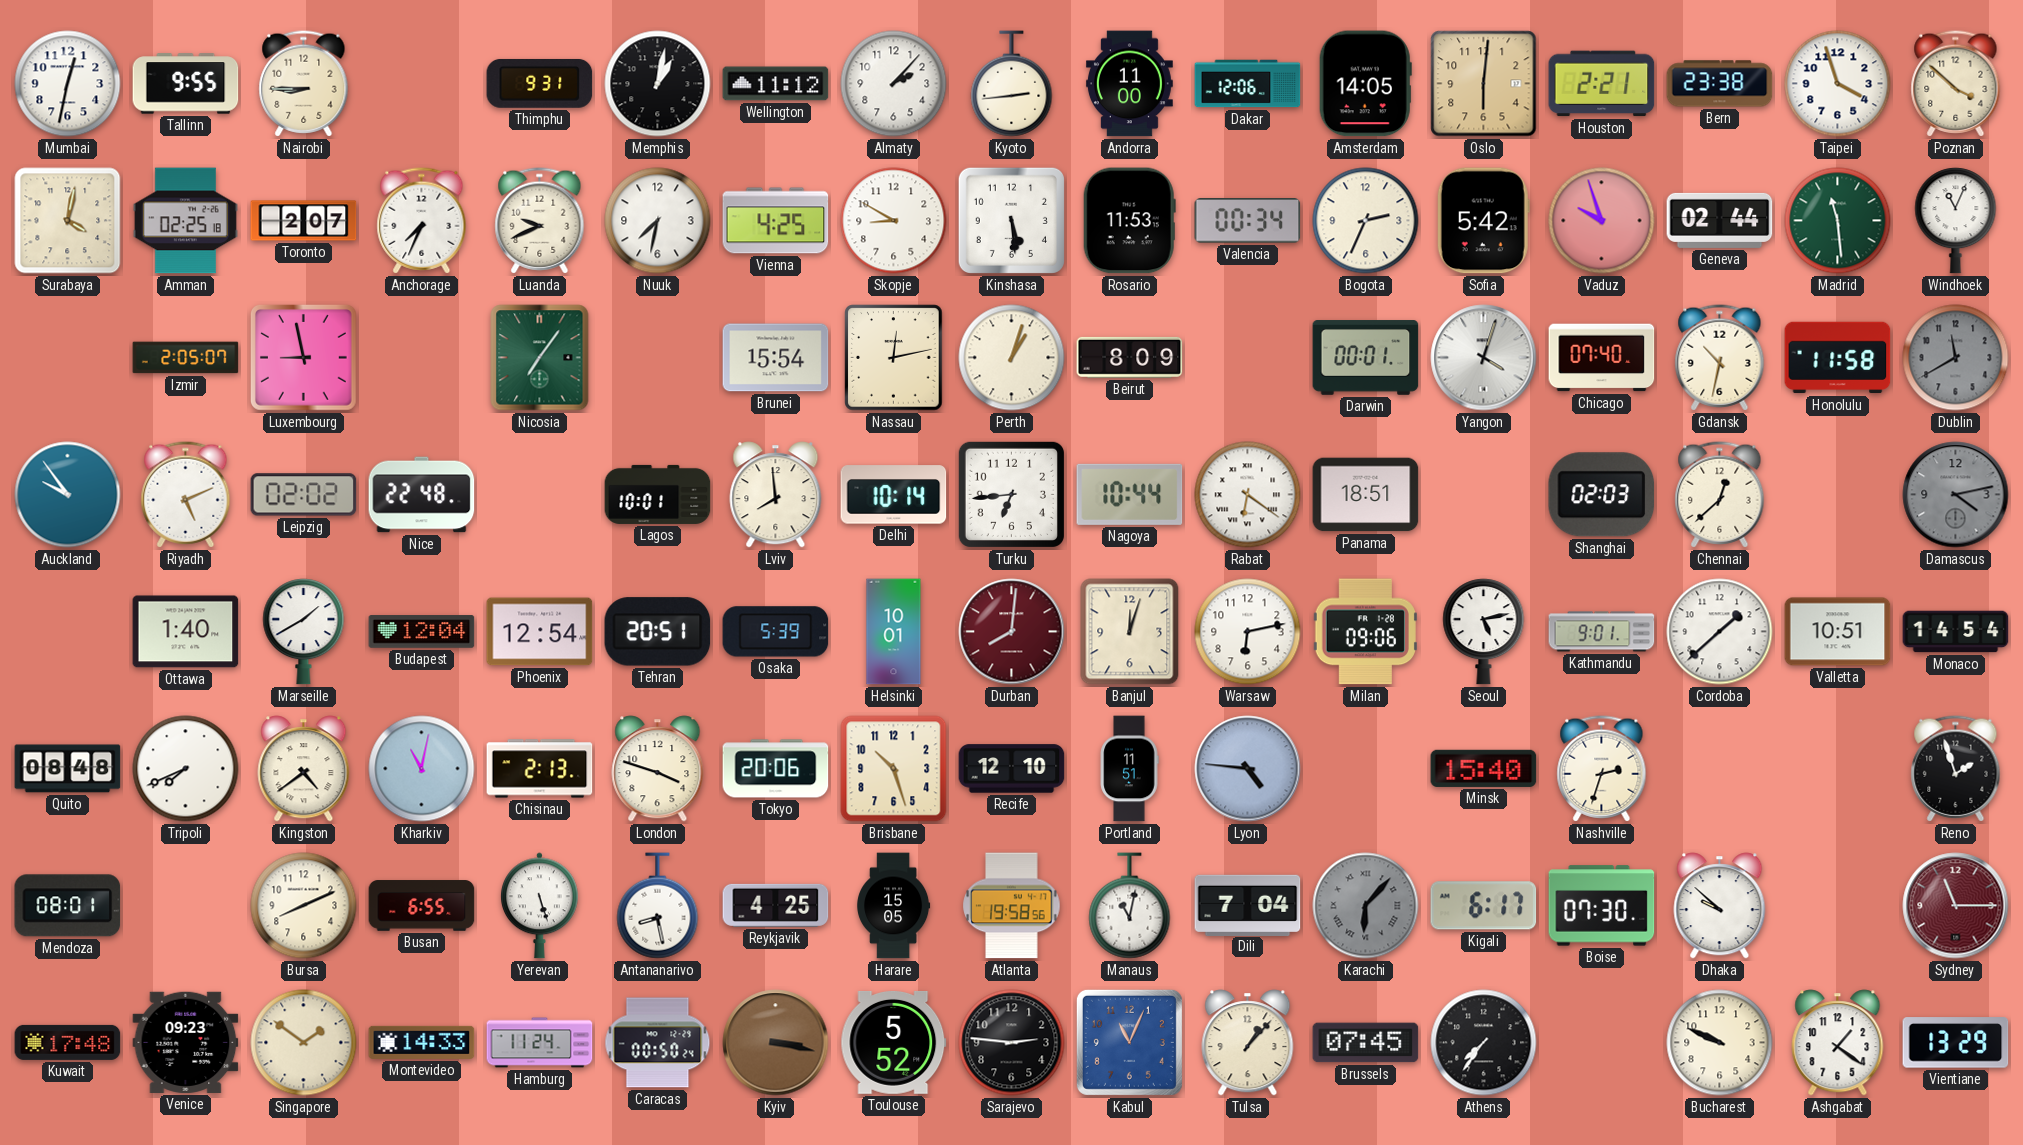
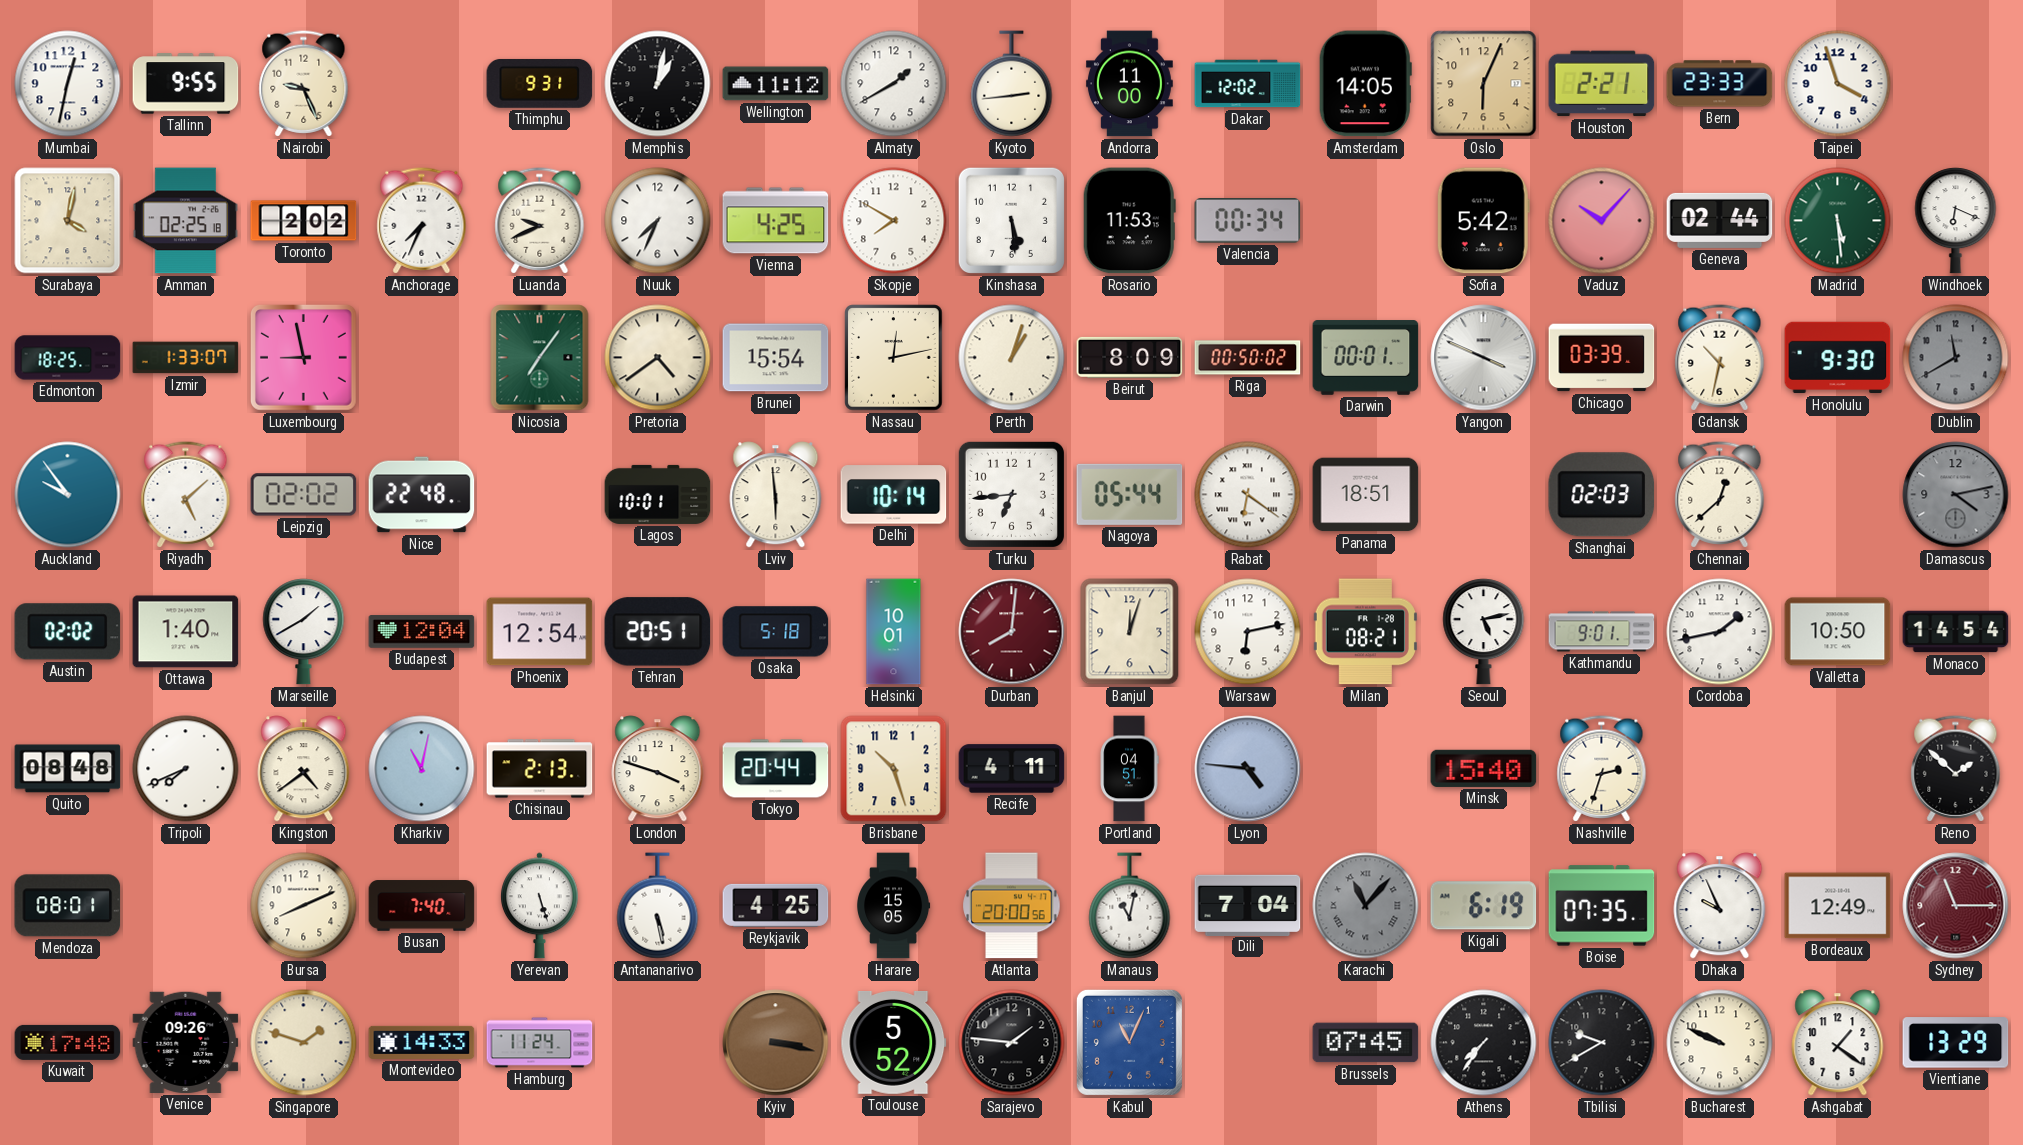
Nairobi: 8:45 -> 9:26
Almaty: 2:07 -> 1:40
Dakar: 12:06 -> 12:02
Oslo: 6:01 -> 6:04
Bern: 23:38 -> 23:33
Poznan: 3:52 -> none
Toronto: 2:07 -> 2:02
Nuuk: 7:32 -> 7:34
Skopje: 8:50 -> 7:50
Bogota: 2:34 -> none
Vaduz: 9:57 -> 10:07
Madrid: 11:29 -> 5:29
Windhoek: 11:04 -> 6:19
Edmonton: none -> 18:25
Izmir: 2:05 -> 1:33
Pretoria: none -> 4:39
Riga: none -> 00:50
Yangon: 4:03 -> 3:49
Chicago: 07:40 -> 03:39
Honolulu: 11:58 -> 9:30
Riyadh: 5:11 -> 5:08
Lviv: 7:59 -> 5:59
Nagoya: 10:44 -> 05:44
Austin: none -> 02:02
Osaka: 5:39 -> 5:18
Milan: 09:06 -> 08:21
Cordoba: 1:38 -> 1:43
Valletta: 10:51 -> 10:50
Tokyo: 20:06 -> 20:44
Recife: 12:10 -> 4:11
Portland: 11:51 -> 04:51
Reno: 1:57 -> 1:52
Busan: 6:55 -> 7:40
Antananarivo: 8:28 -> 5:28
Atlanta: 19:58 -> 20:00
Karachi: 6:07 -> 11:07
Kigali: 6:17 -> 6:19
Boise: 07:30 -> 07:35
Dhaka: 9:52 -> 9:56
Bordeaux: none -> 12:49
Venice: 09:23 -> 09:26
Singapore: 1:51 -> 1:48
Caracas: 00:50 -> none
Sarajevo: 2:46 -> 1:46
Tulsa: 1:07 -> none
Tbilisi: none -> 9:40
